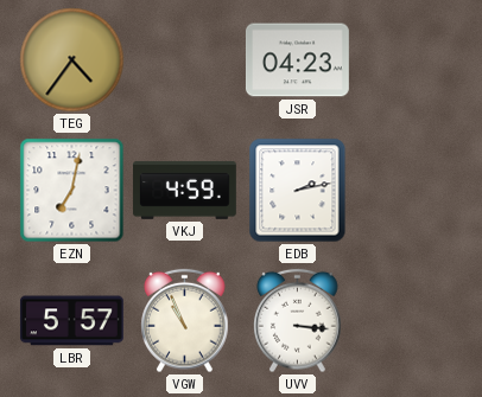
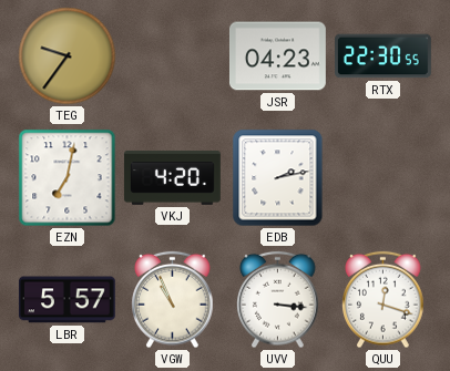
TEG: 4:36 -> 9:36
RTX: none -> 22:30
VKJ: 4:59 -> 4:20
QUU: none -> 12:18
